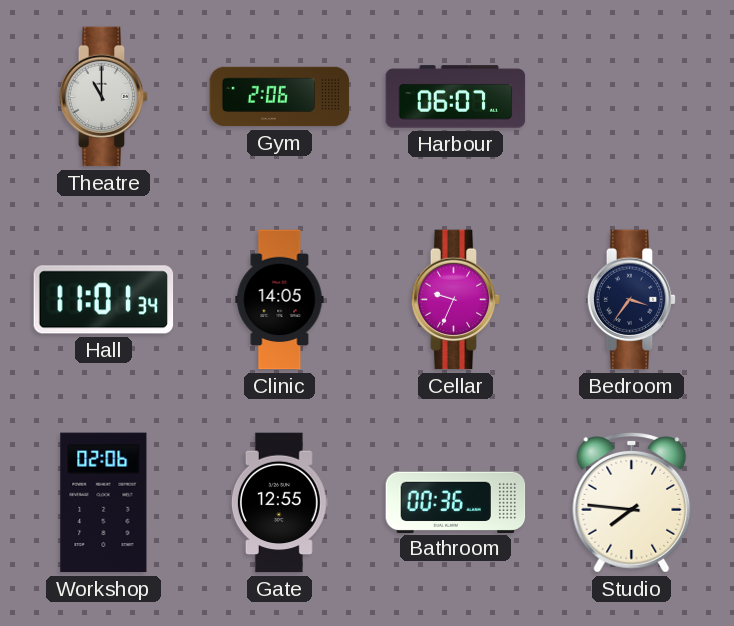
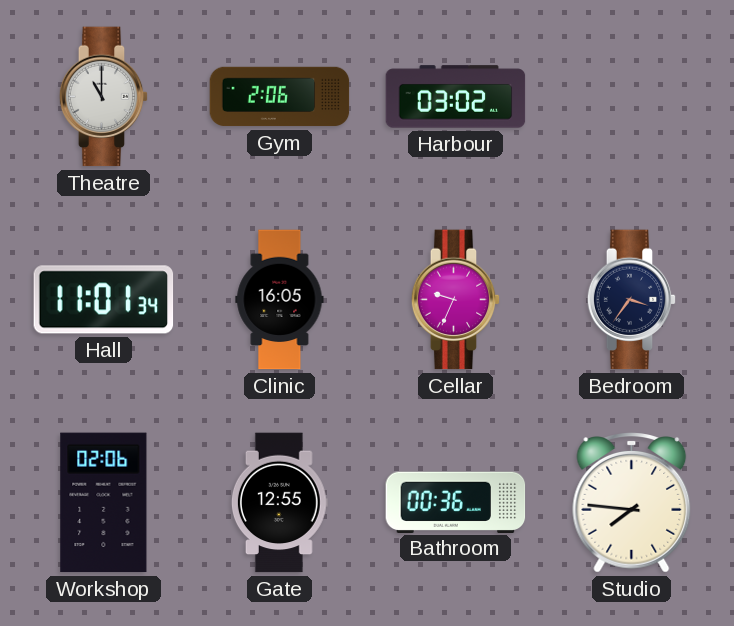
Harbour: 06:07 -> 03:02
Clinic: 14:05 -> 16:05
